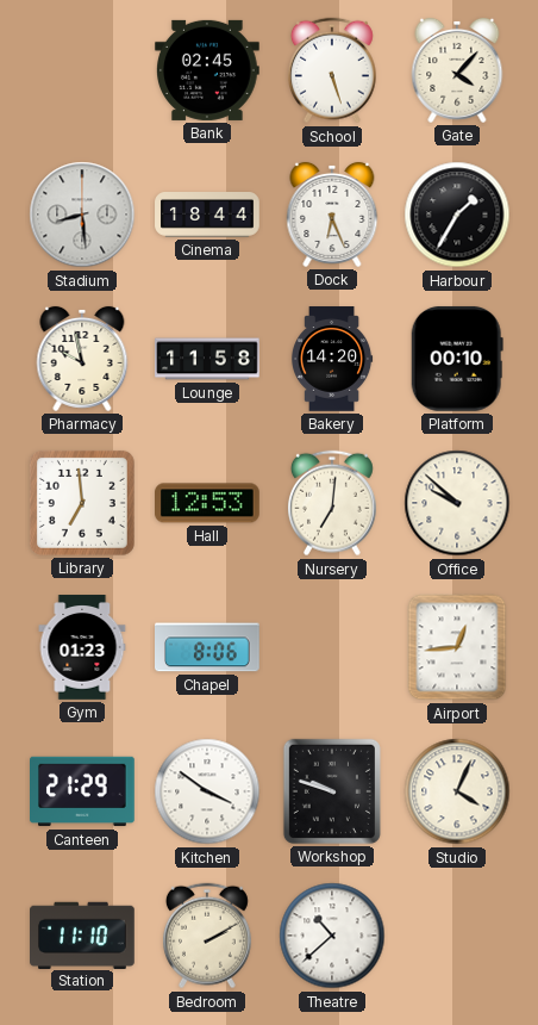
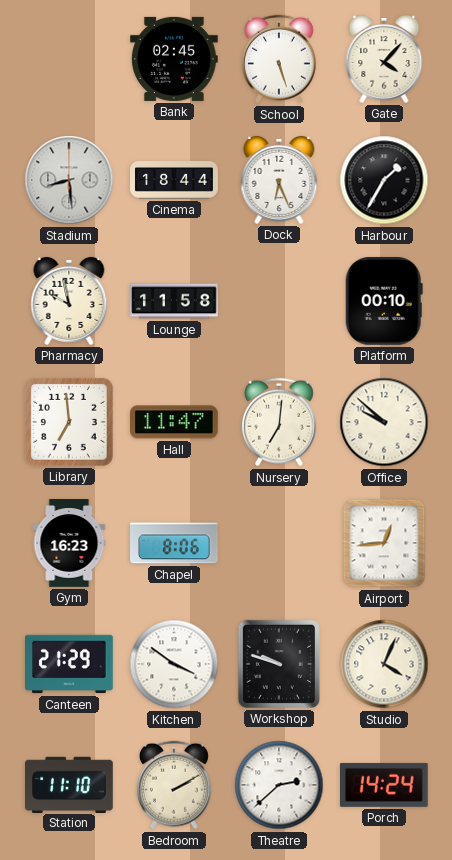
Bakery: 14:20 -> none
Hall: 12:53 -> 11:47
Gym: 01:23 -> 16:23
Theatre: 10:38 -> 2:38
Porch: none -> 14:24
